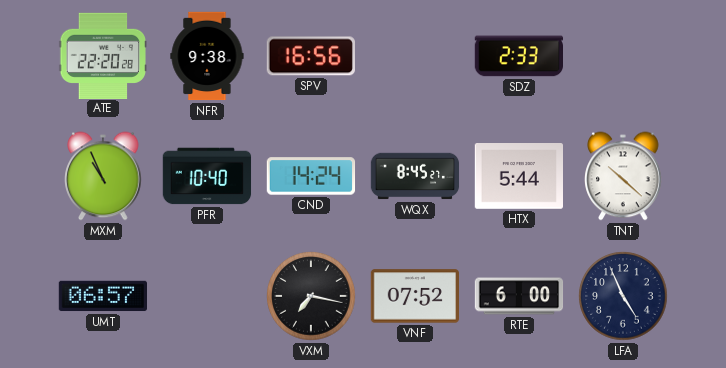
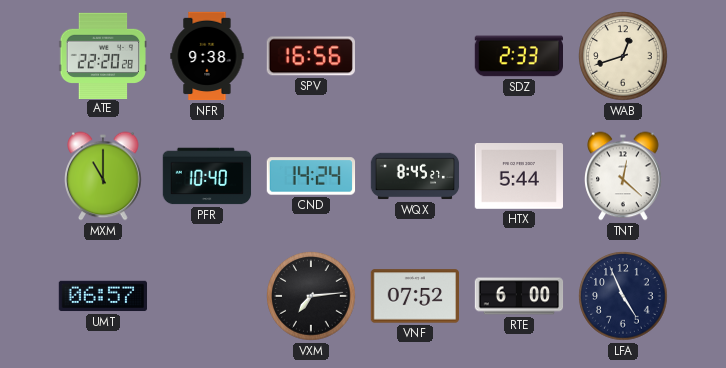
WAB: none -> 12:42
MXM: 10:56 -> 11:00
TNT: 10:22 -> 12:22
VXM: 7:17 -> 7:14
